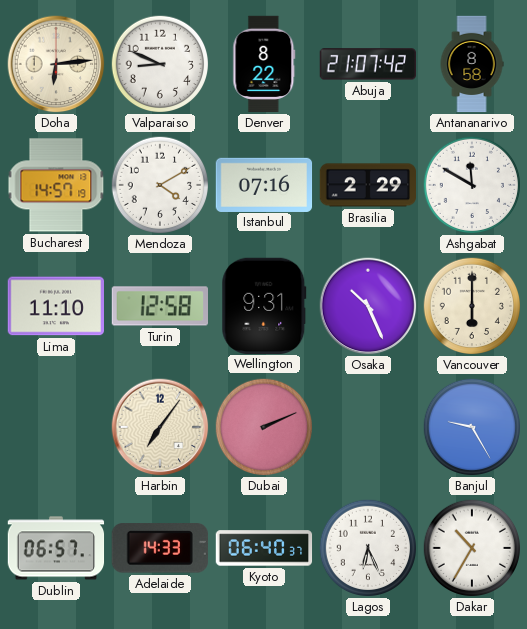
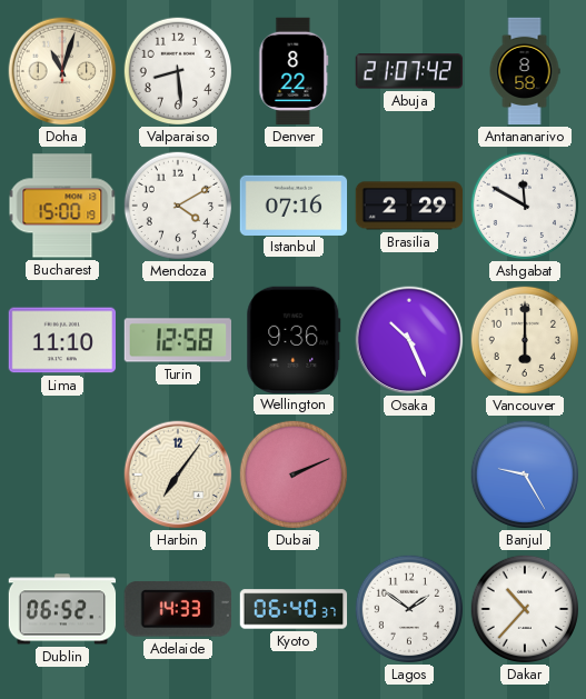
Doha: 6:14 -> 11:03
Valparaiso: 8:49 -> 8:29
Bucharest: 14:57 -> 15:00
Wellington: 9:31 -> 9:36
Dublin: 06:57 -> 06:52
Lagos: 6:26 -> 1:51
Dakar: 10:35 -> 10:37
